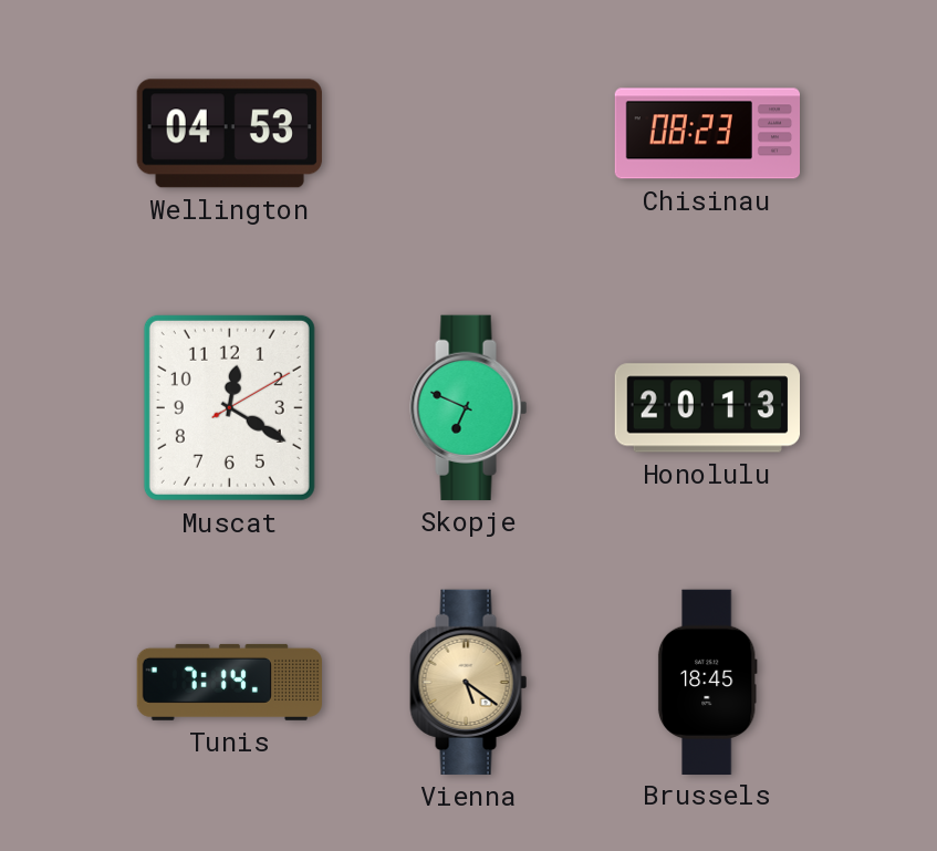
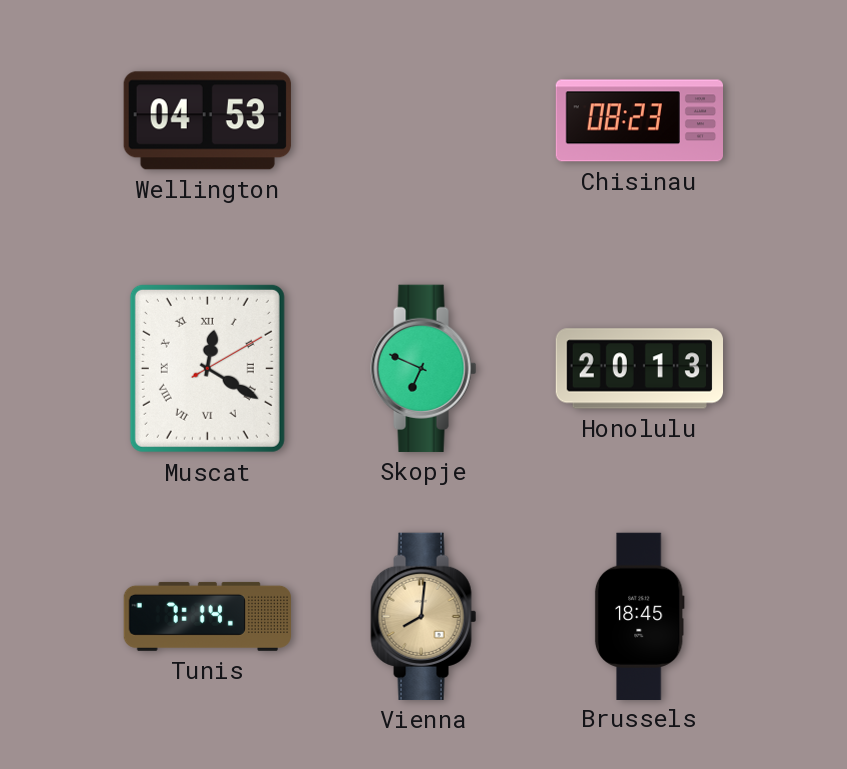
Muscat numerals: Arabic -> Roman
Vienna: 5:21 -> 8:01
